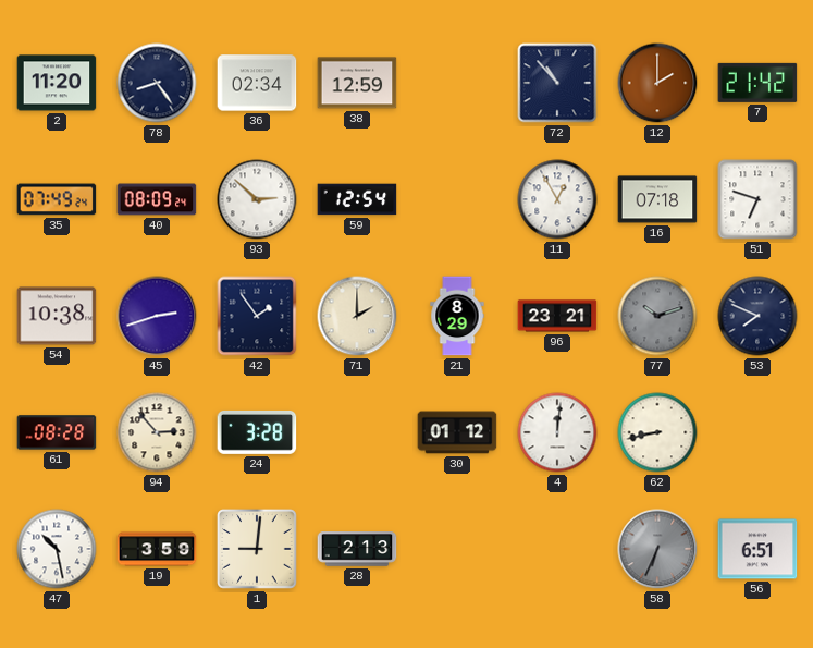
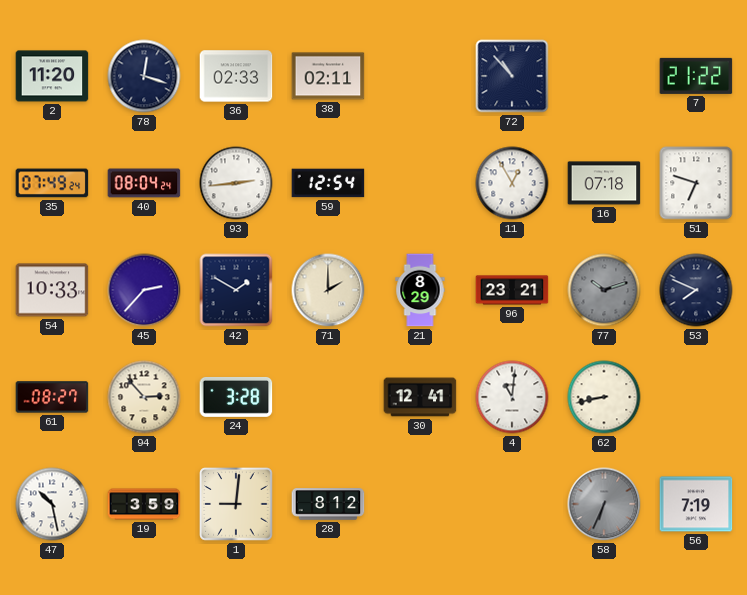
78: 8:24 -> 12:18
36: 02:34 -> 02:33
38: 12:59 -> 02:11
12: 2:00 -> none
7: 21:42 -> 21:22
40: 08:09 -> 08:04
93: 2:52 -> 2:44
54: 10:38 -> 10:33
45: 2:42 -> 2:37
42: 1:54 -> 1:50
61: 08:28 -> 08:27
30: 01:12 -> 12:41
4: 12:01 -> 11:01
28: 2:13 -> 8:12
56: 6:51 -> 7:19
